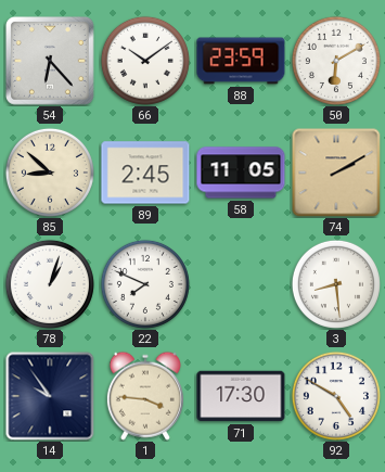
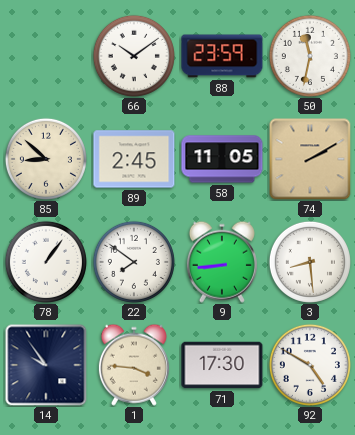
54: 6:23 -> none
50: 6:10 -> 11:32
78: 1:03 -> 1:06
22: 7:49 -> 7:51
9: none -> 8:44
